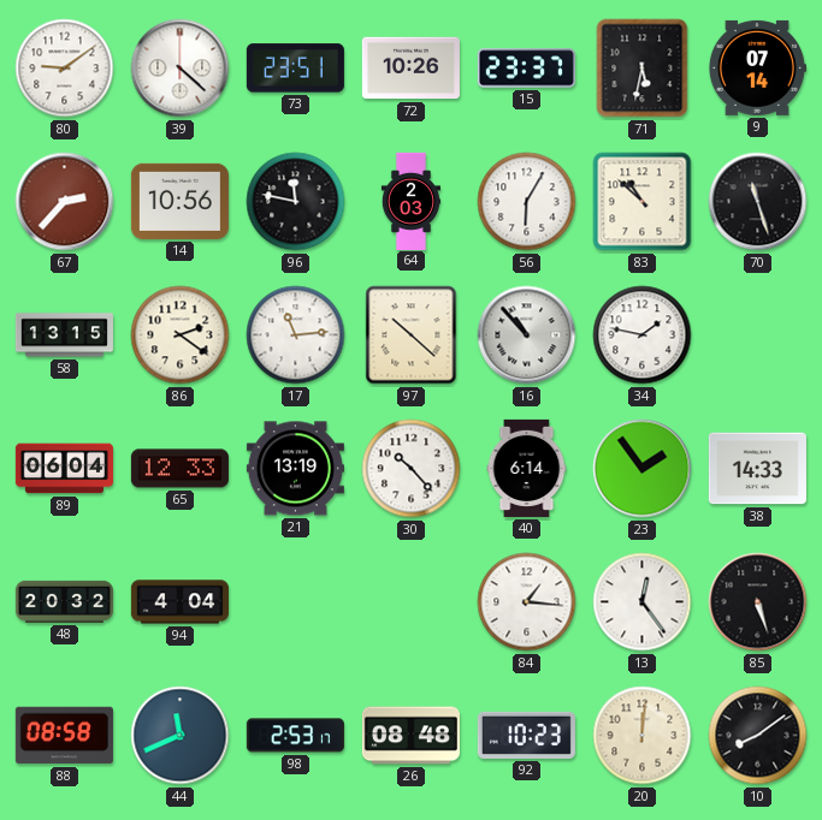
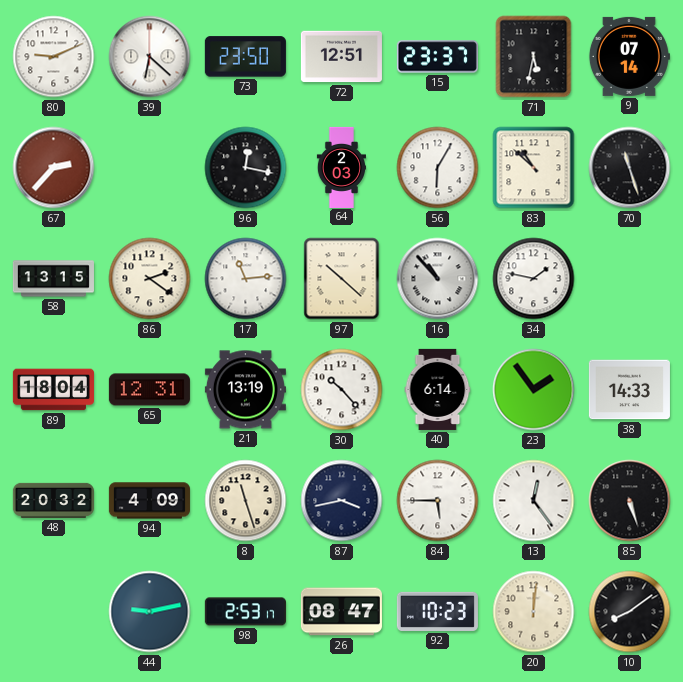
80: 9:09 -> 9:11
39: 4:22 -> 6:22
73: 23:51 -> 23:50
72: 10:26 -> 12:51
14: 10:56 -> none
96: 11:47 -> 12:17
89: 06:04 -> 18:04
65: 12:33 -> 12:31
94: 4:04 -> 4:09
8: none -> 11:27
87: none -> 3:43
84: 1:16 -> 5:45
88: 08:58 -> none
44: 11:41 -> 9:13
26: 08:48 -> 08:47
